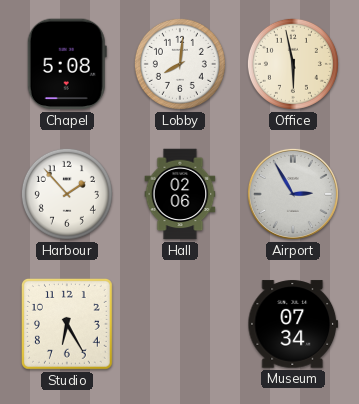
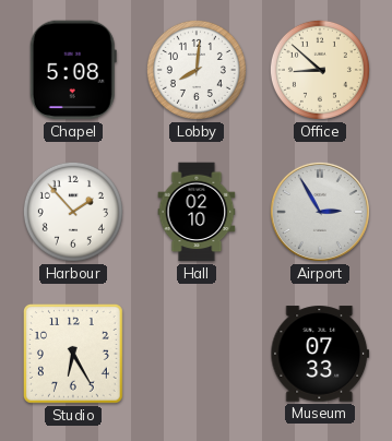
Office: 5:58 -> 8:52
Hall: 02:06 -> 02:10
Museum: 07:34 -> 07:33
